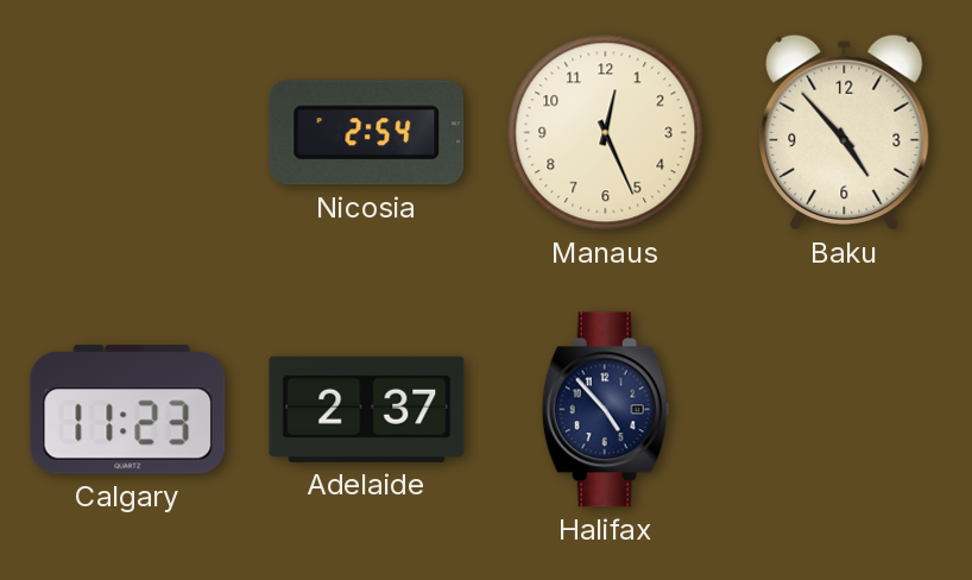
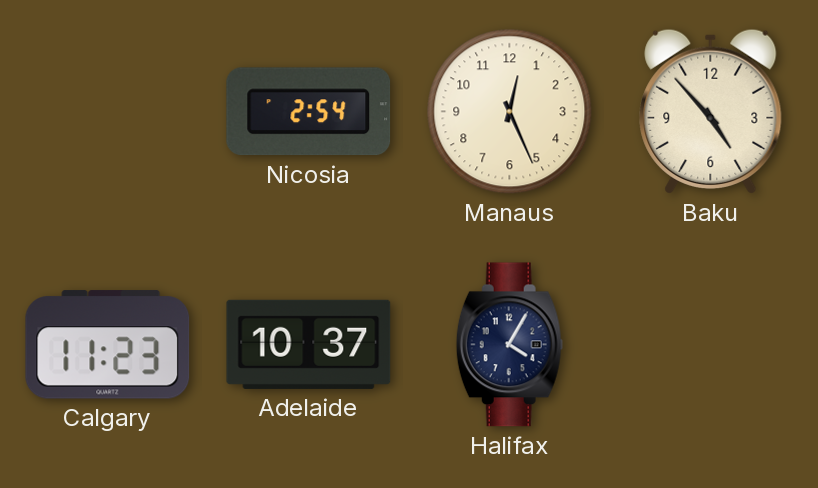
Adelaide: 2:37 -> 10:37
Halifax: 4:53 -> 4:05
